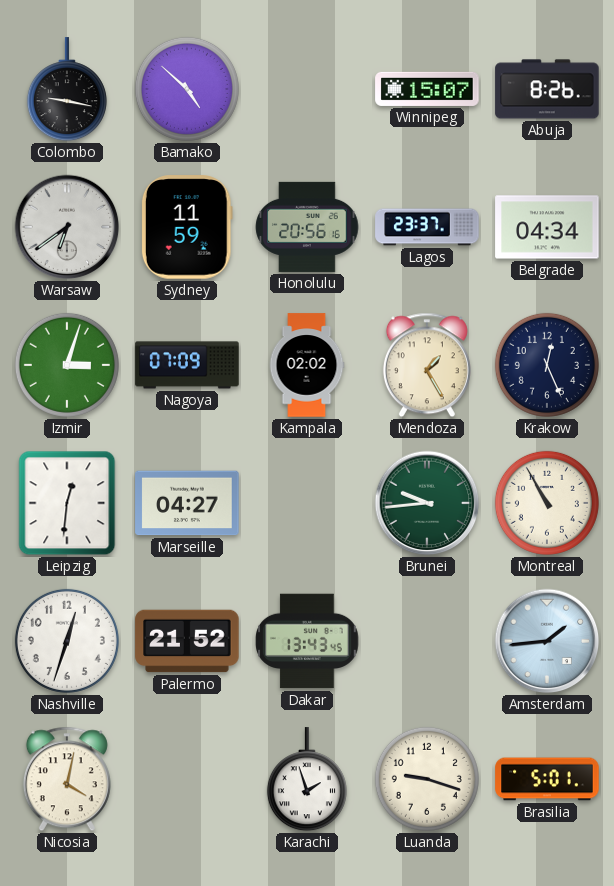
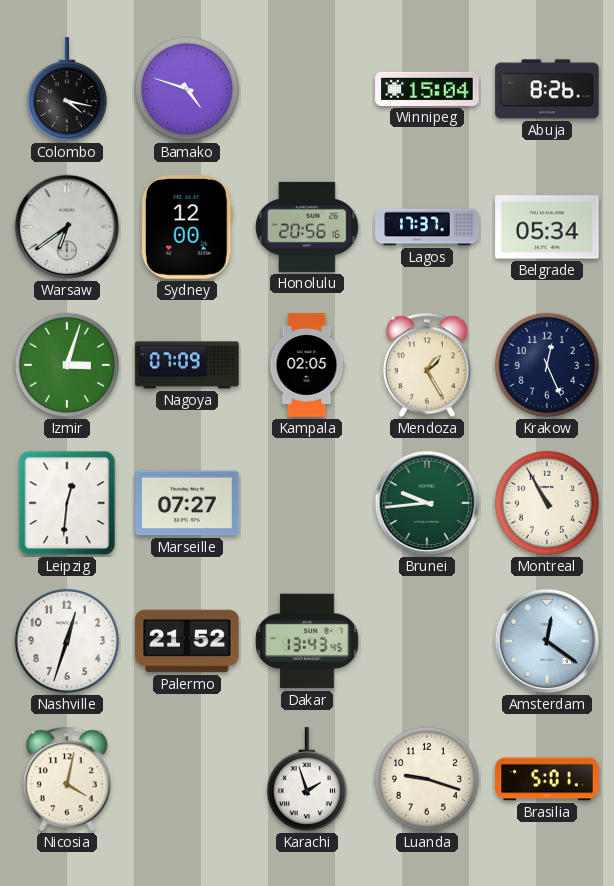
Colombo: 9:17 -> 4:17
Bamako: 4:52 -> 4:48
Winnipeg: 15:07 -> 15:04
Sydney: 11:59 -> 12:00
Lagos: 23:37 -> 17:37
Belgrade: 04:34 -> 05:34
Kampala: 02:02 -> 02:05
Marseille: 04:27 -> 07:27
Amsterdam: 1:44 -> 12:21
